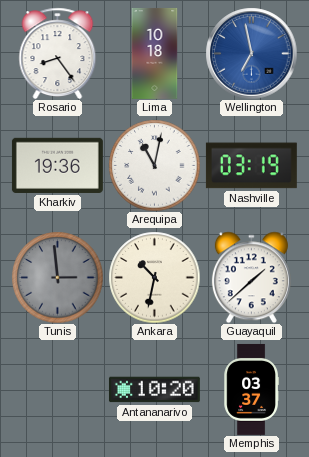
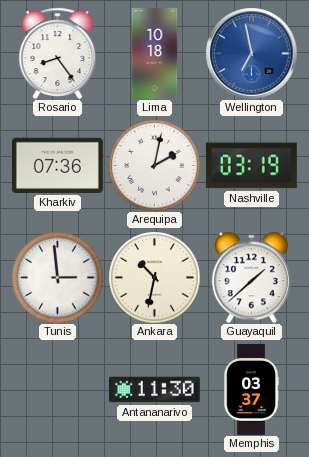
Kharkiv: 19:36 -> 07:36
Arequipa: 11:02 -> 2:02
Tunis dial: grey -> white
Antananarivo: 10:20 -> 11:30
